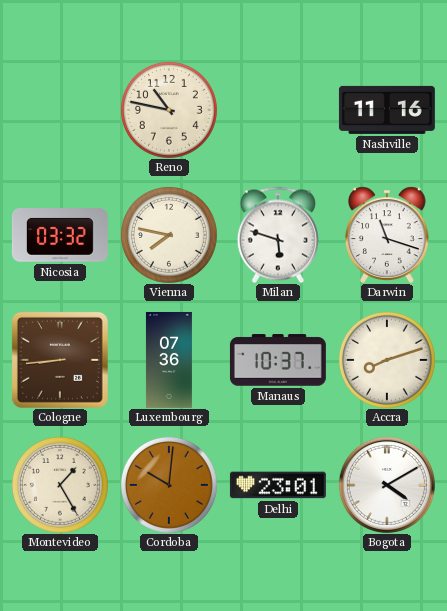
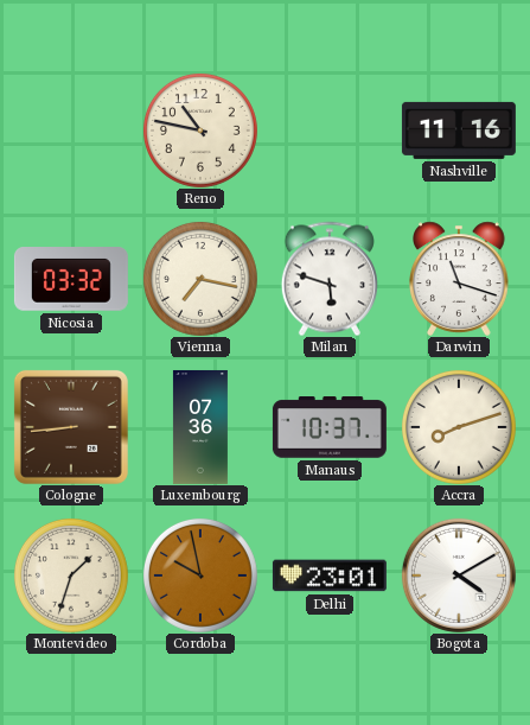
Vienna: 7:47 -> 7:17
Montevideo: 1:25 -> 1:33
Cordoba: 10:01 -> 9:58
